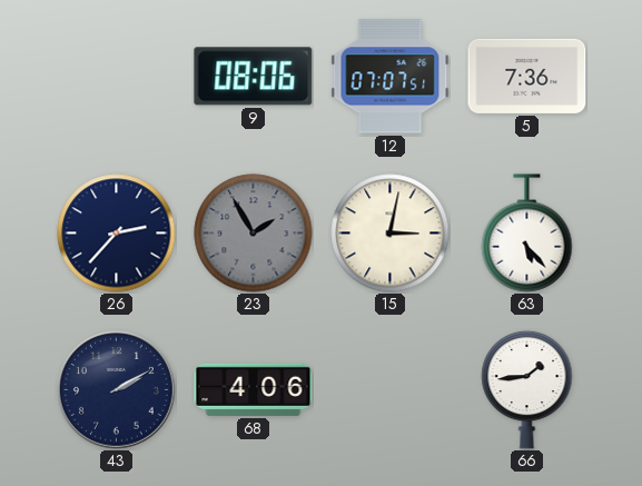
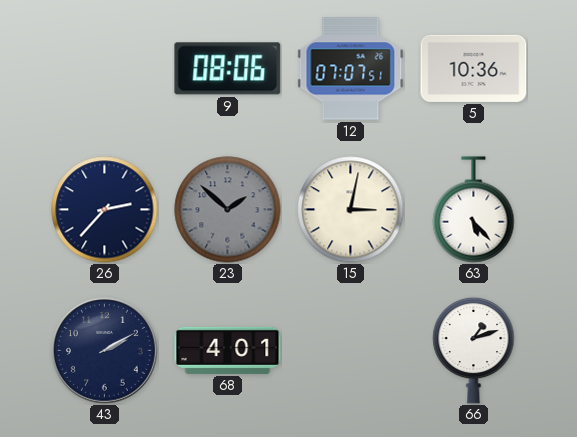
5: 7:36 -> 10:36
23: 1:55 -> 1:52
68: 4:06 -> 4:01
66: 1:44 -> 1:12
